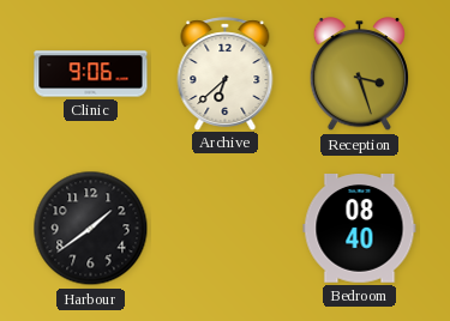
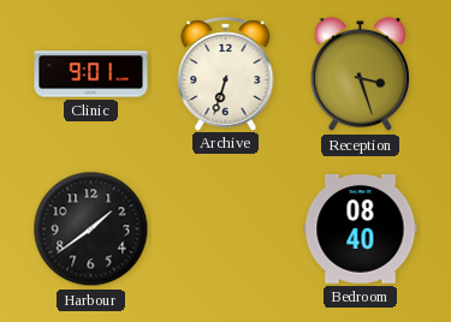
Clinic: 9:06 -> 9:01
Archive: 6:38 -> 6:33
